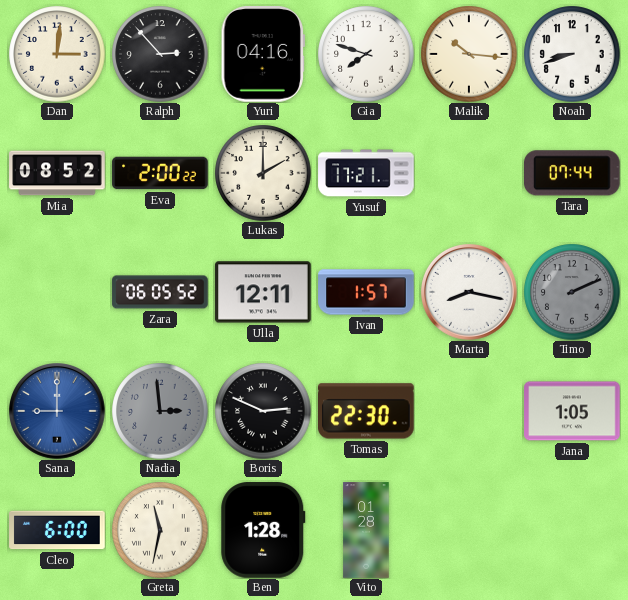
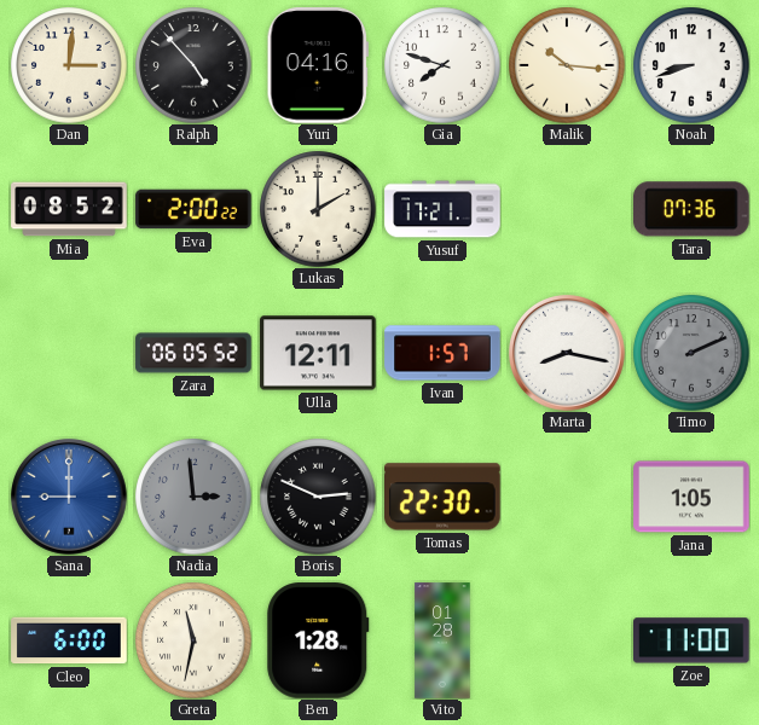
Ralph: 2:53 -> 4:53
Tara: 07:44 -> 07:36
Zoe: none -> 11:00
